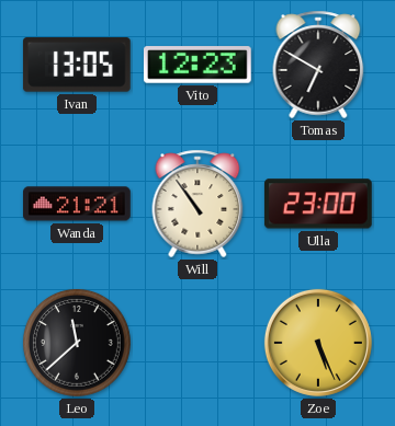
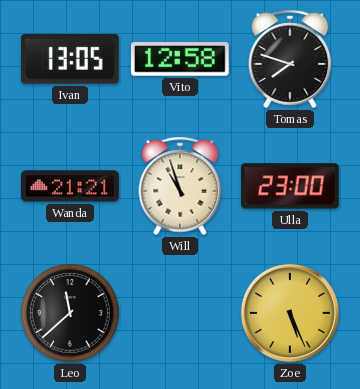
Vito: 12:23 -> 12:58
Tomas: 6:50 -> 7:48
Will: 10:54 -> 10:57
